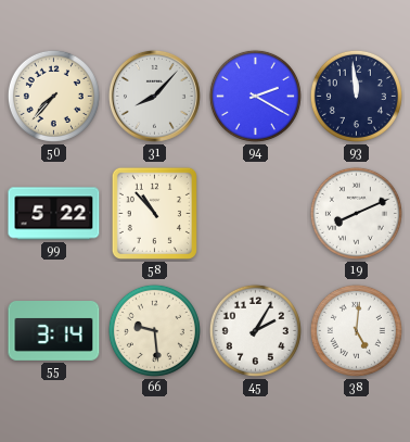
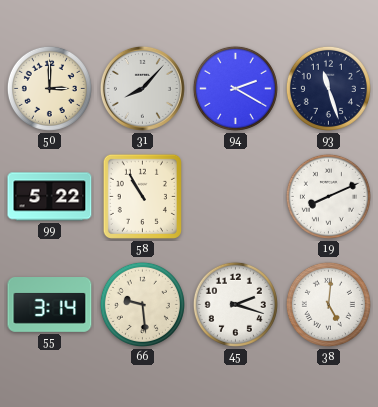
50: 7:37 -> 3:00
93: 11:59 -> 11:27
58: 10:53 -> 10:55
45: 2:05 -> 2:18
